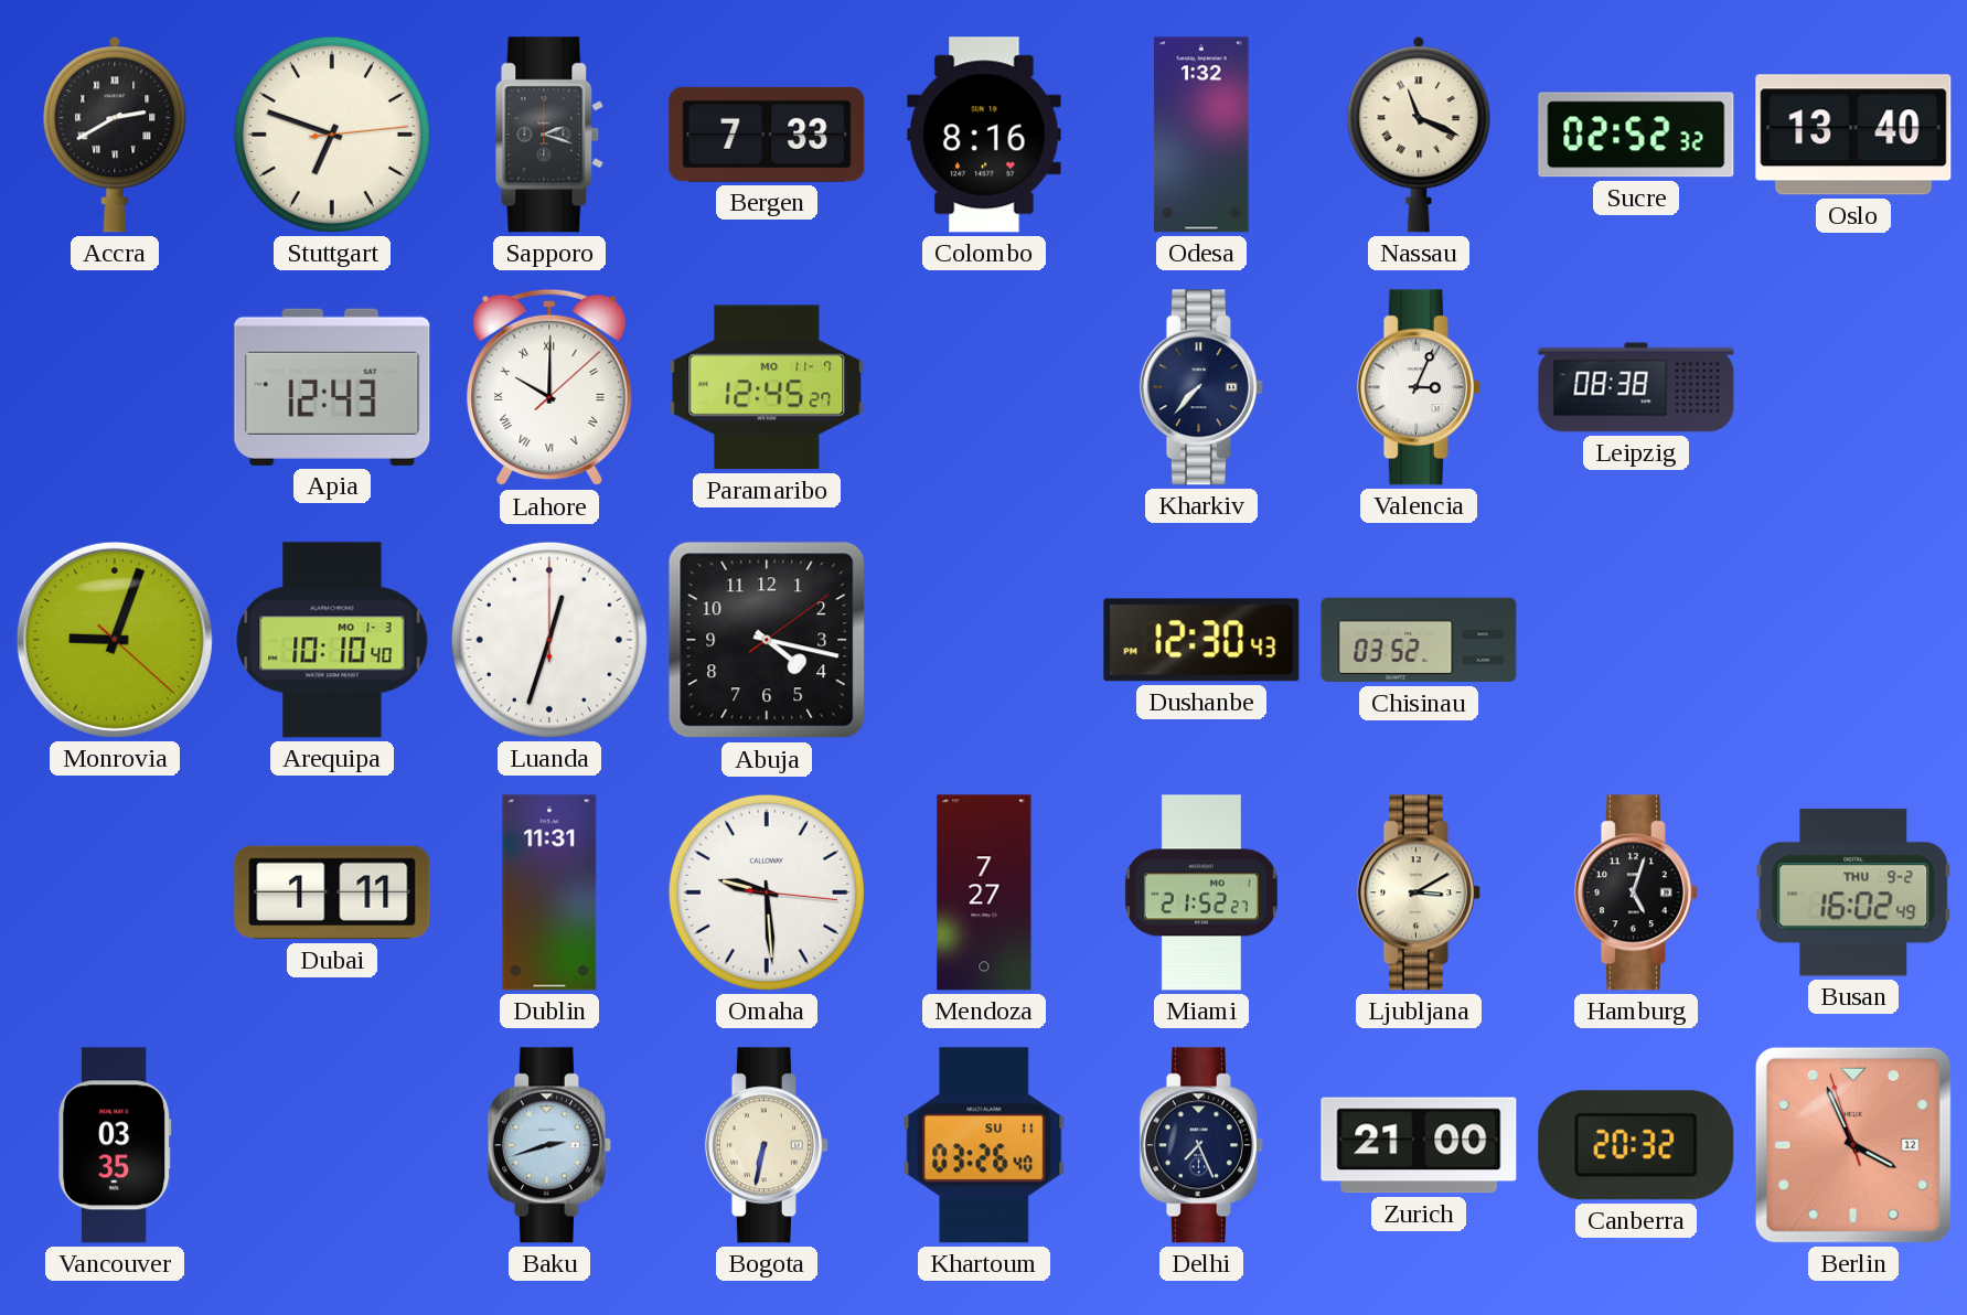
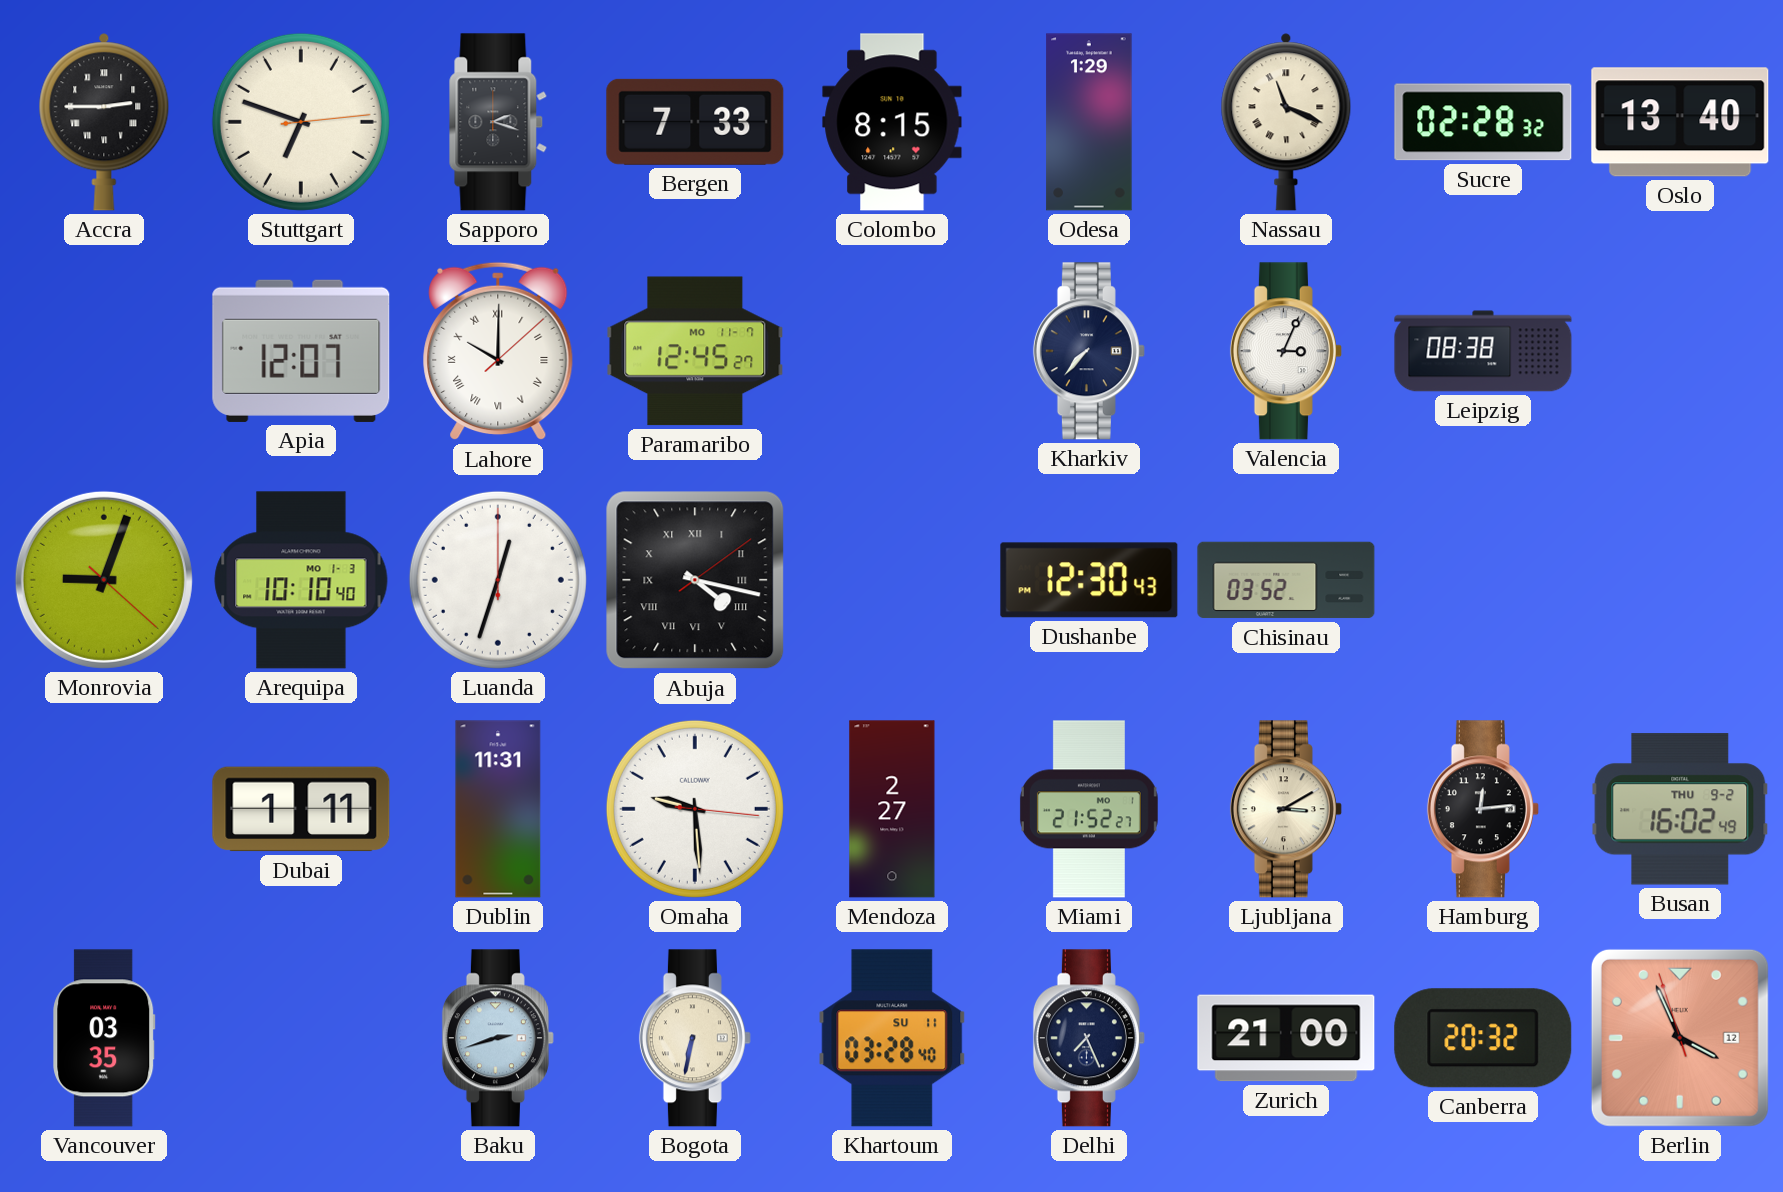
Accra: 2:40 -> 2:45
Colombo: 8:16 -> 8:15
Odesa: 1:32 -> 1:29
Sucre: 02:52 -> 02:28
Apia: 12:43 -> 12:07
Abuja numerals: Arabic -> Roman
Mendoza: 7:27 -> 2:27
Hamburg: 5:03 -> 12:14
Khartoum: 03:26 -> 03:28
